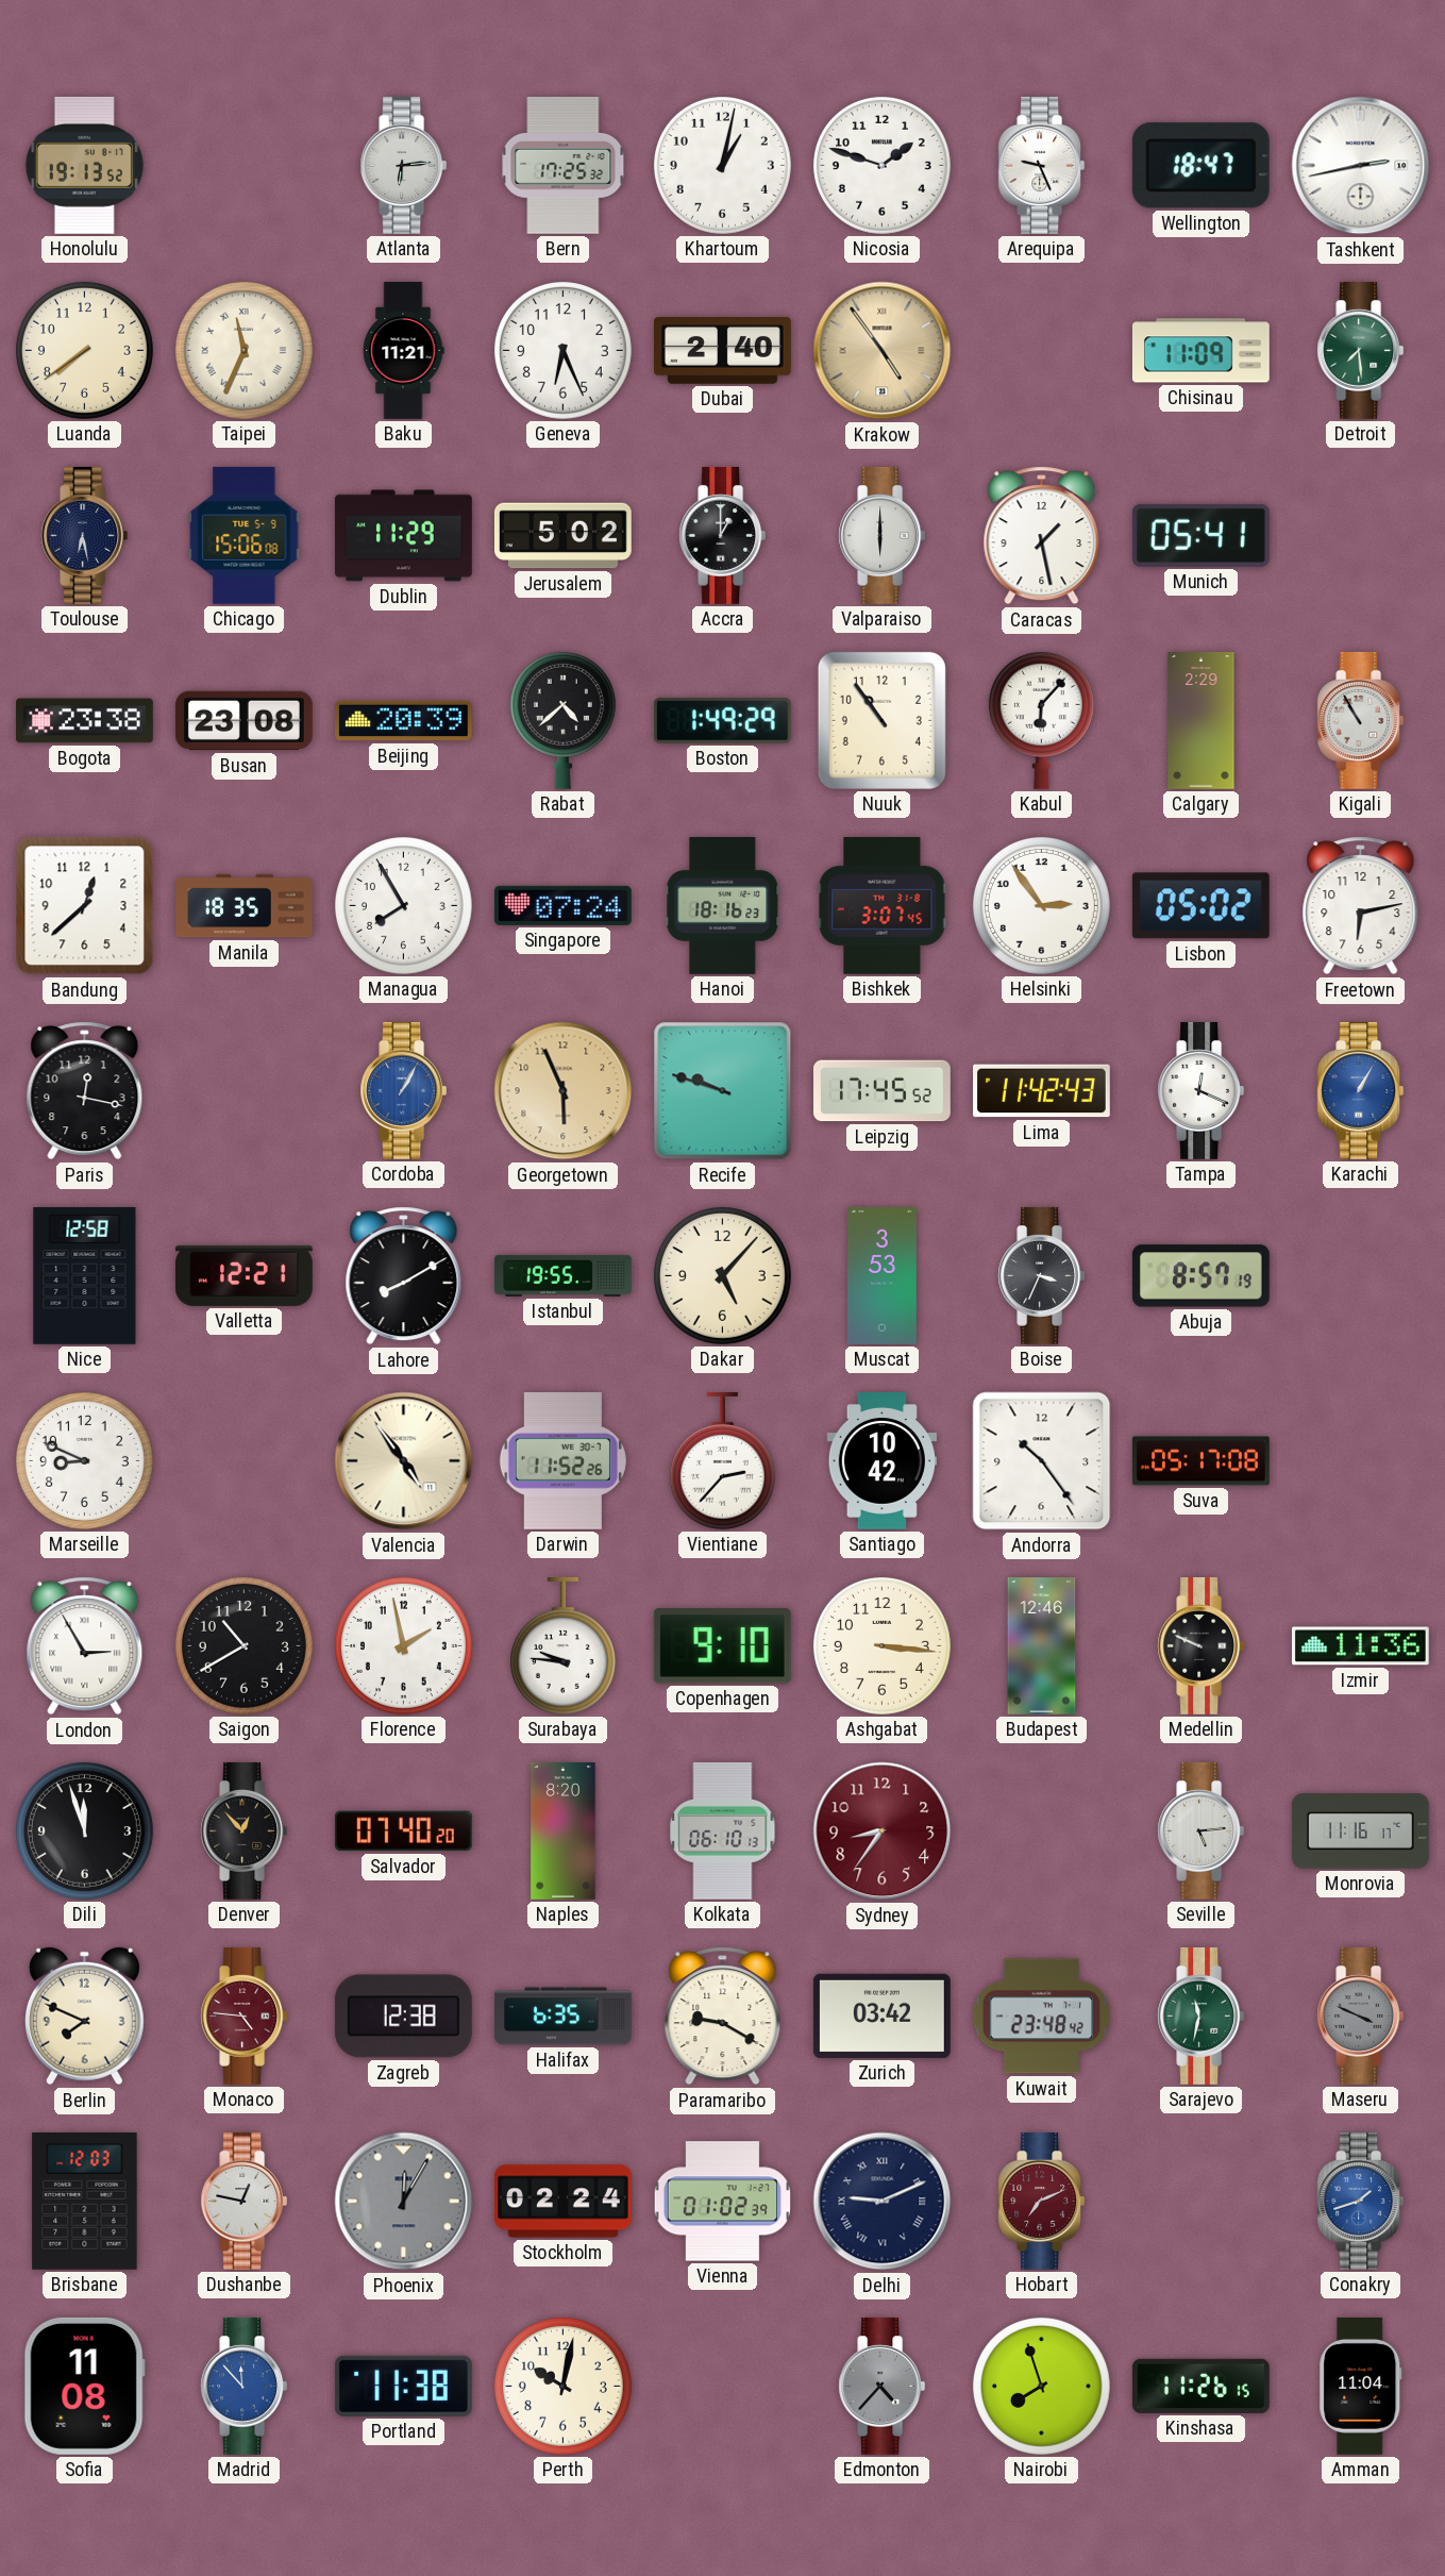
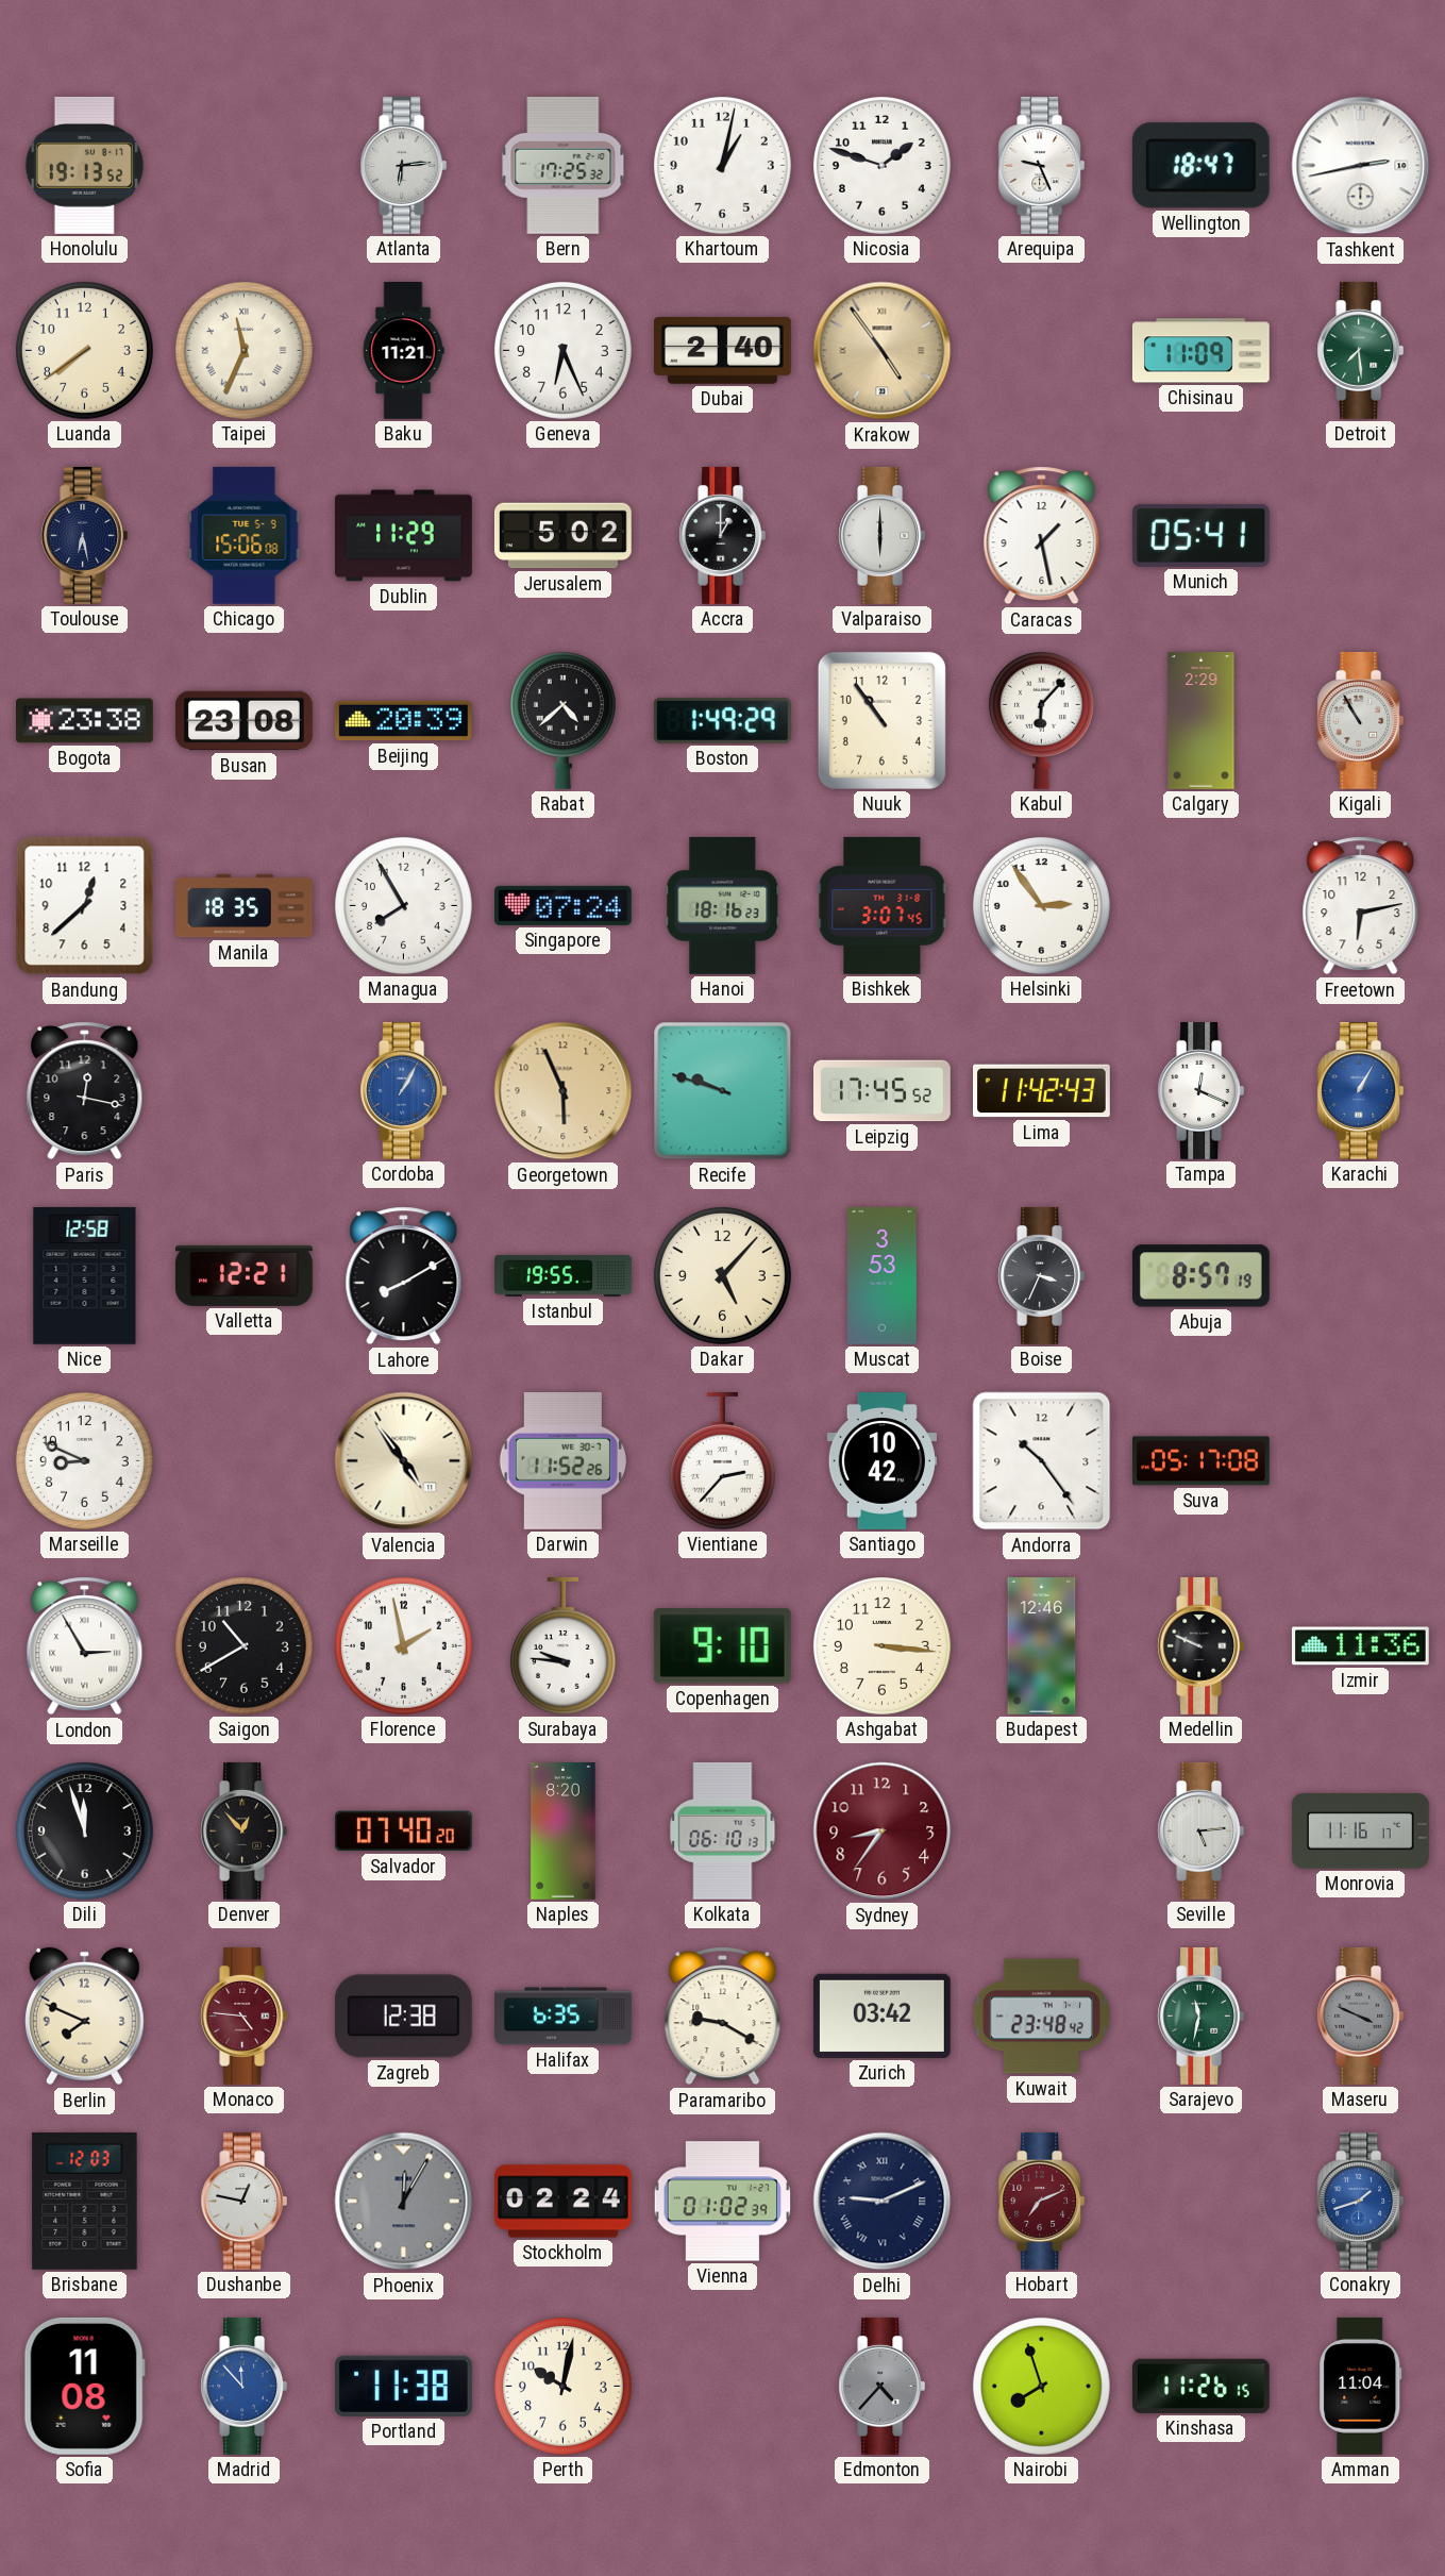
Lisbon: 05:02 -> none
